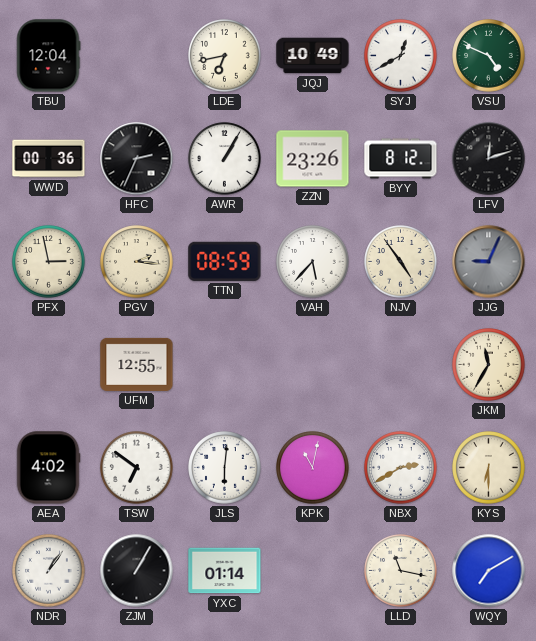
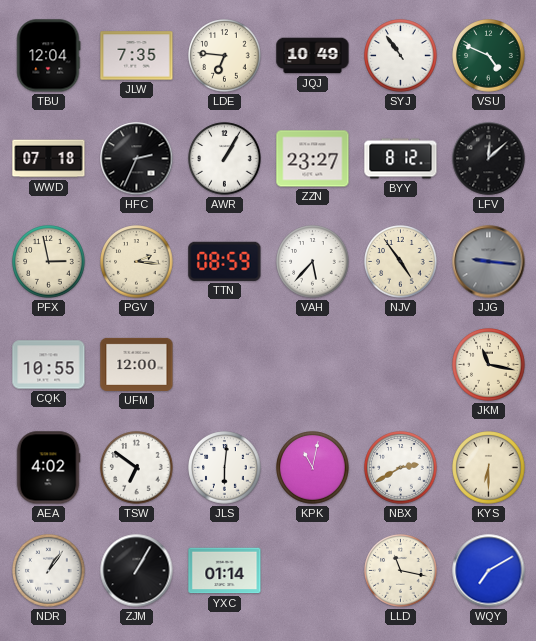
JLW: none -> 7:35
LDE: 6:43 -> 6:46
SYJ: 12:40 -> 10:54
WWD: 00:36 -> 07:18
ZZN: 23:26 -> 23:27
LFV: 12:12 -> 12:08
JJG: 9:04 -> 9:16
CQK: none -> 10:55
UFM: 12:55 -> 12:00
JKM: 11:35 -> 11:17
